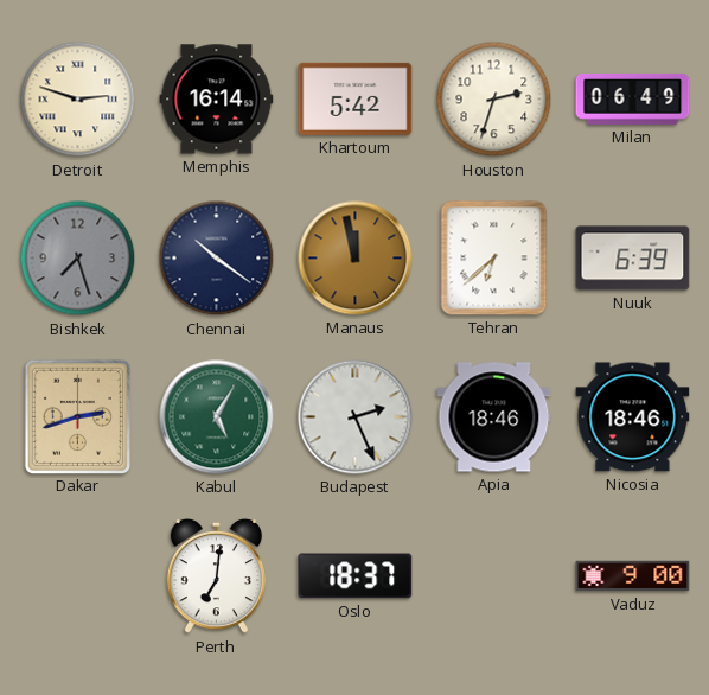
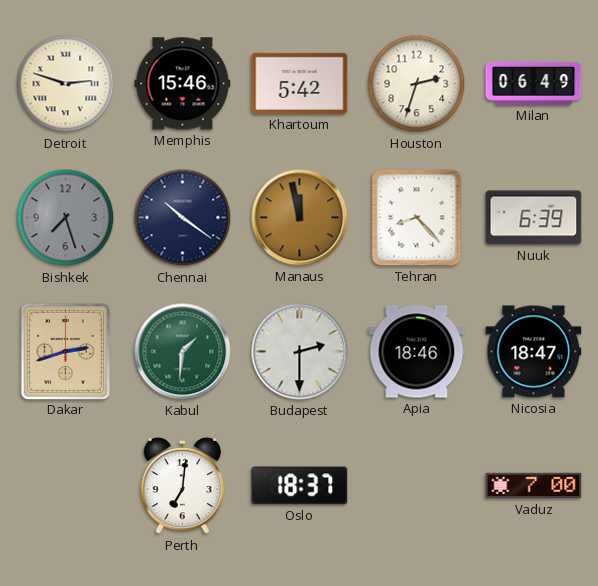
Memphis: 16:14 -> 15:46
Tehran: 6:38 -> 8:23
Kabul: 5:05 -> 1:31
Budapest: 2:26 -> 2:30
Nicosia: 18:46 -> 18:47
Vaduz: 9:00 -> 7:00
